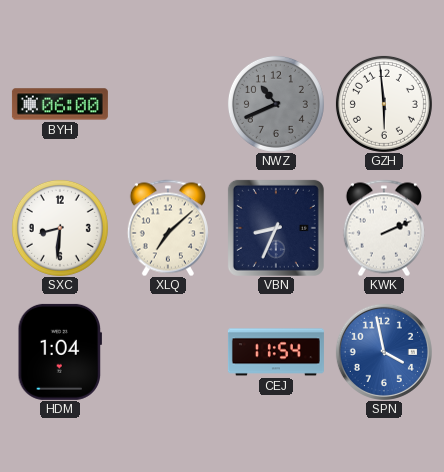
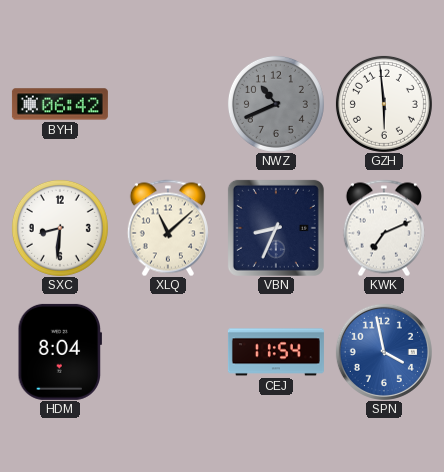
BYH: 06:00 -> 06:42
XLQ: 7:08 -> 11:08
KWK: 2:11 -> 7:11
HDM: 1:04 -> 8:04
